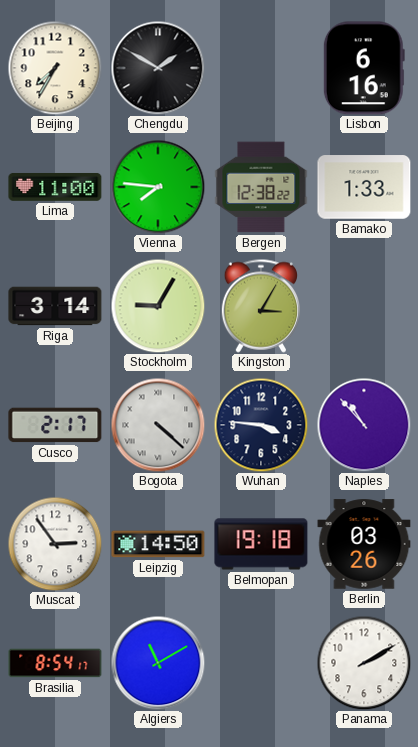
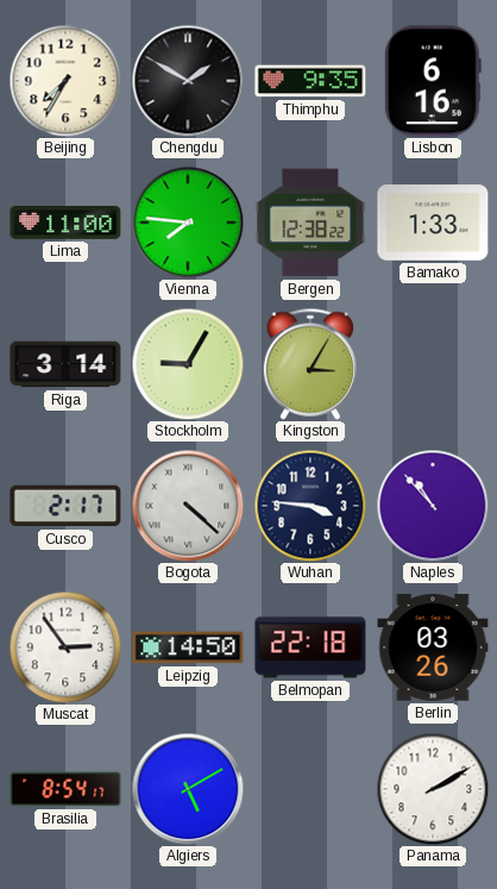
Thimphu: none -> 9:35
Belmopan: 19:18 -> 22:18
Algiers: 11:10 -> 5:10
